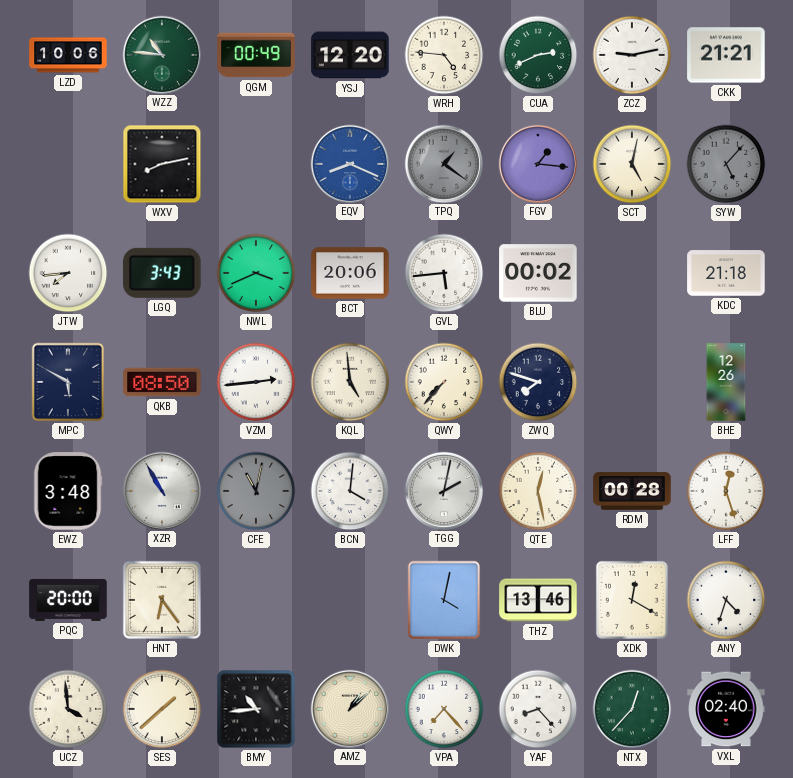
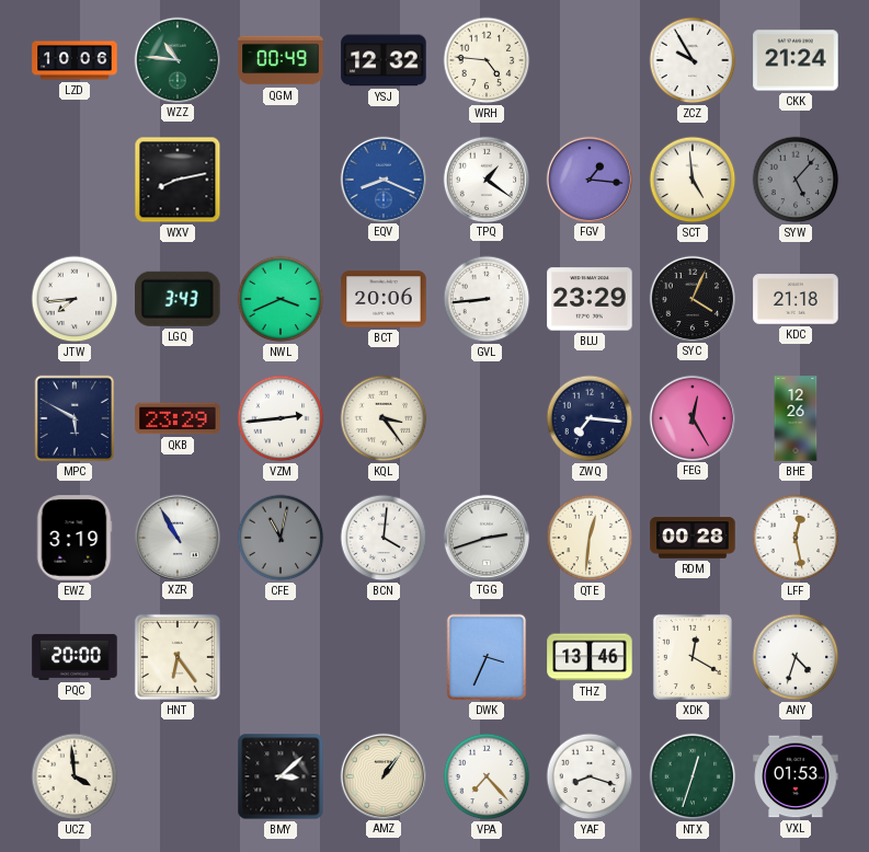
YSJ: 12:20 -> 12:32
CUA: 2:41 -> none
ZCZ: 9:13 -> 9:55
CKK: 21:21 -> 21:24
TPQ dial: grey -> white
SCT: 5:02 -> 4:59
GVL: 5:44 -> 8:44
BLU: 00:02 -> 23:29
SYC: none -> 4:04
QKB: 08:50 -> 23:29
KQL: 4:59 -> 3:24
QWY: 7:37 -> none
ZWQ: 7:48 -> 7:16
FEG: none -> 12:25
EWZ: 3:48 -> 3:19
TGG: 2:02 -> 2:42
QTE: 12:28 -> 12:31
LFF: 12:27 -> 12:28
DWK: 4:02 -> 3:34
SES: 1:38 -> none
BMY: 10:44 -> 3:08
AMZ: 1:08 -> 1:06
YAF: 8:23 -> 8:18
NTX: 12:37 -> 12:33
VXL: 02:40 -> 01:53
